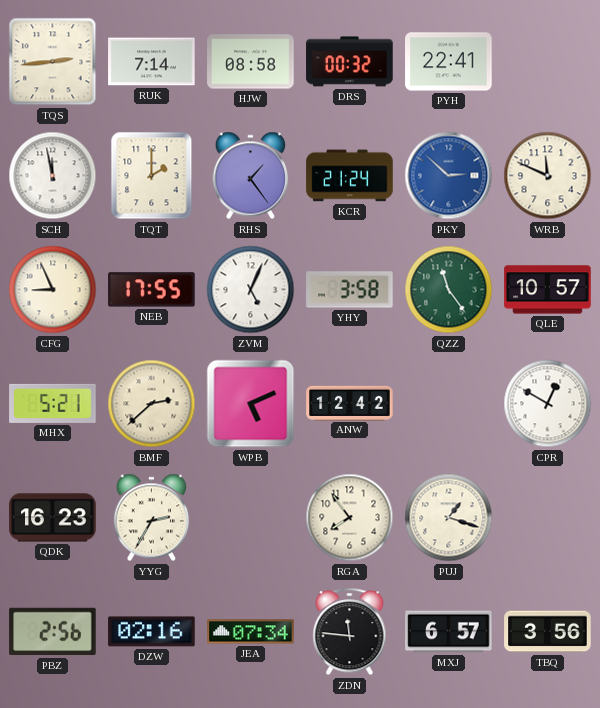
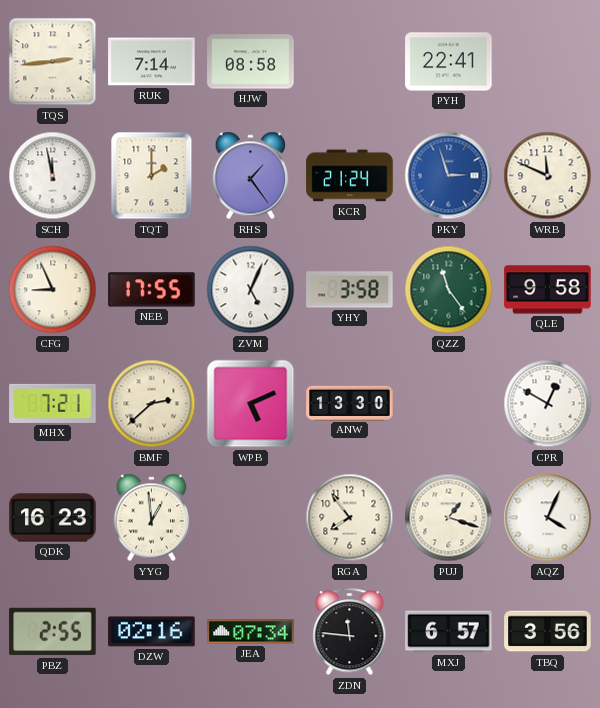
DRS: 00:32 -> none
PKY: 2:52 -> 2:57
QLE: 10:57 -> 9:58
MHX: 5:21 -> 7:21
ANW: 12:42 -> 13:30
YYG: 2:35 -> 12:59
AQZ: none -> 4:04
PBZ: 2:56 -> 2:55
